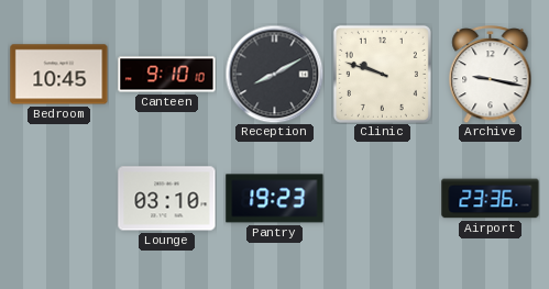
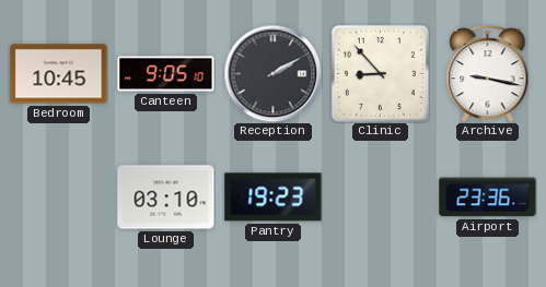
Canteen: 9:10 -> 9:05
Reception: 8:10 -> 2:10
Clinic: 9:48 -> 8:53
